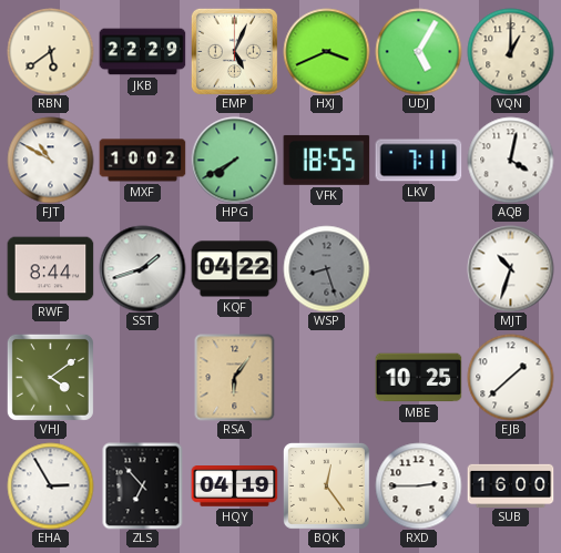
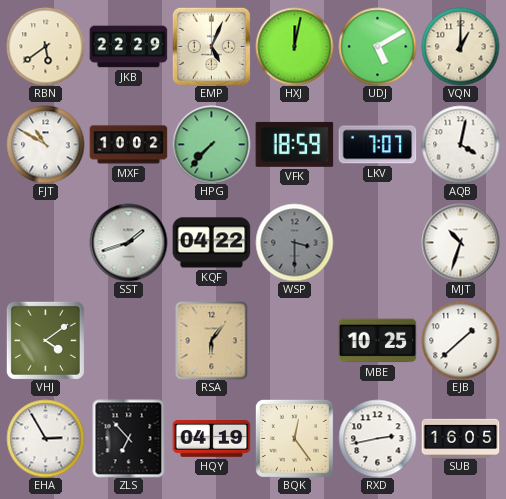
HXJ: 3:41 -> 12:02
UDJ: 5:05 -> 5:10
HPG: 7:40 -> 7:37
VFK: 18:55 -> 18:59
LKV: 7:11 -> 7:07
RWF: 8:44 -> none
WSP: 8:27 -> 3:30
RXD: 2:45 -> 2:43
SUB: 16:00 -> 16:05
